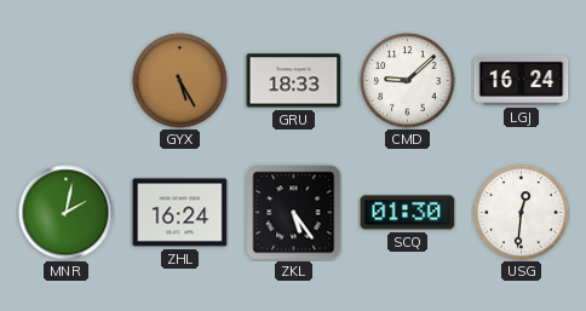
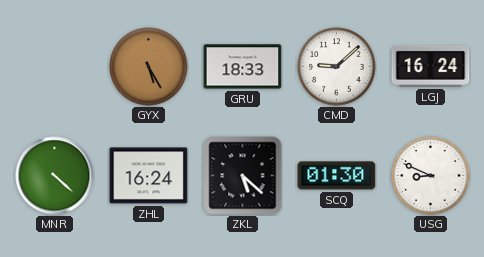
MNR: 2:02 -> 4:22
ZKL: 5:24 -> 5:22
USG: 12:31 -> 8:49
